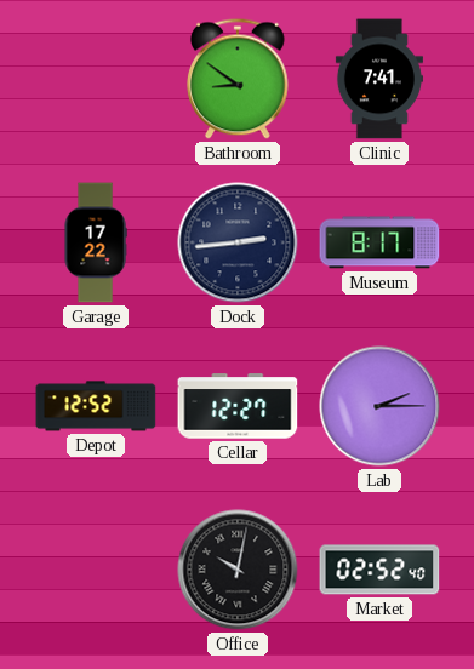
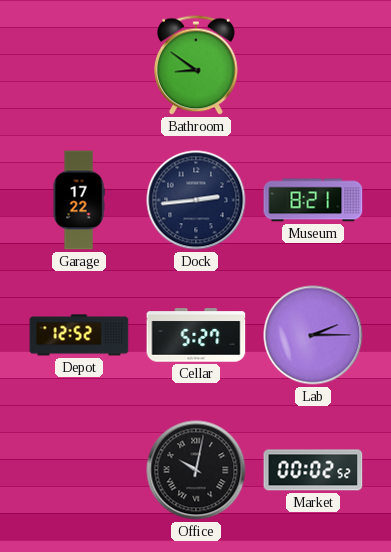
Clinic: 7:41 -> none
Museum: 8:17 -> 8:21
Cellar: 12:27 -> 5:27
Market: 02:52 -> 00:02
